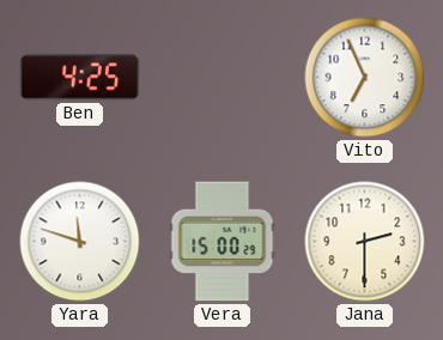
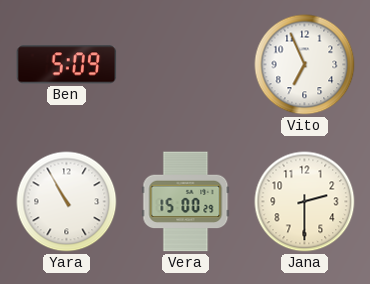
Ben: 4:25 -> 5:09
Yara: 11:48 -> 10:55
